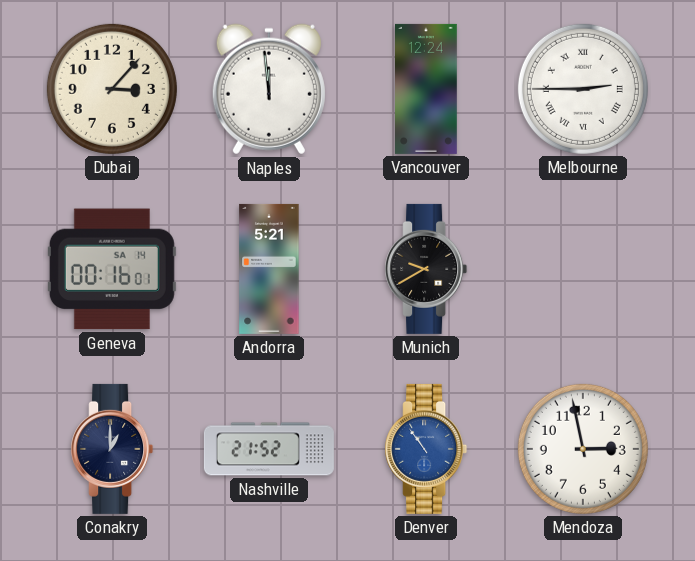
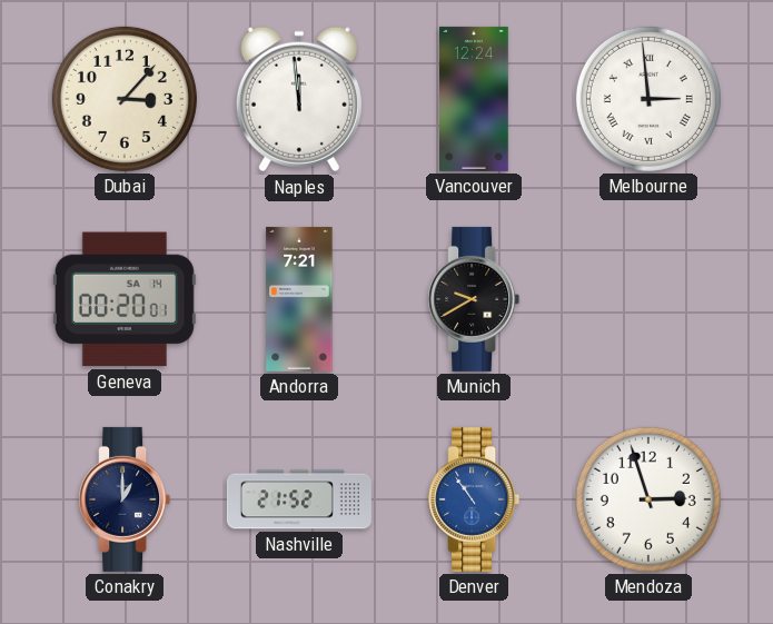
Melbourne: 2:45 -> 2:59
Geneva: 00:16 -> 00:20
Andorra: 5:21 -> 7:21
Mendoza: 2:58 -> 2:57
